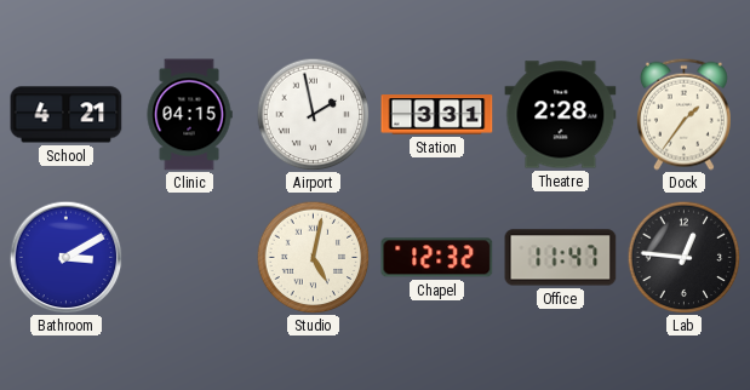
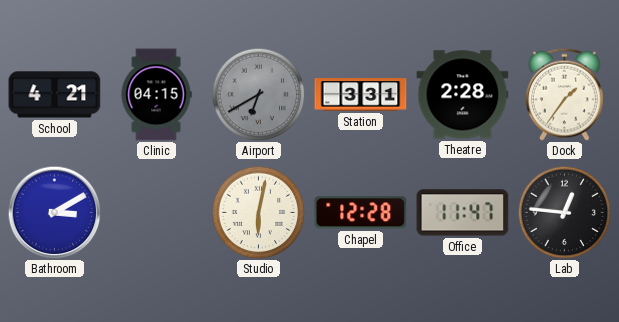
Airport: 1:58 -> 6:40
Airport dial: white -> grey
Studio: 5:02 -> 6:02
Chapel: 12:32 -> 12:28
